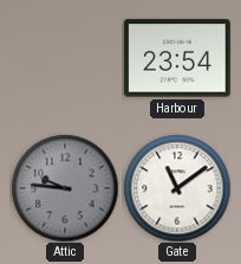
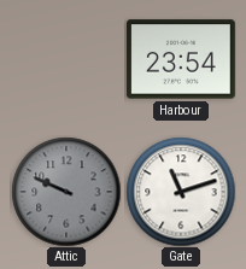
Attic: 9:46 -> 9:49
Gate: 11:09 -> 11:12
